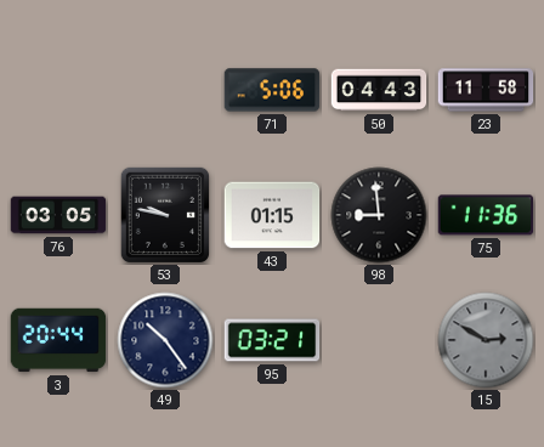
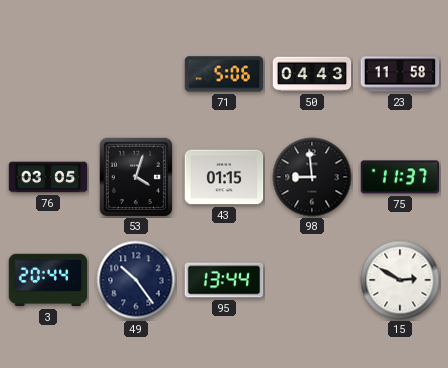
53: 9:47 -> 4:03
75: 11:36 -> 11:37
95: 03:21 -> 13:44
15 dial: grey -> white
